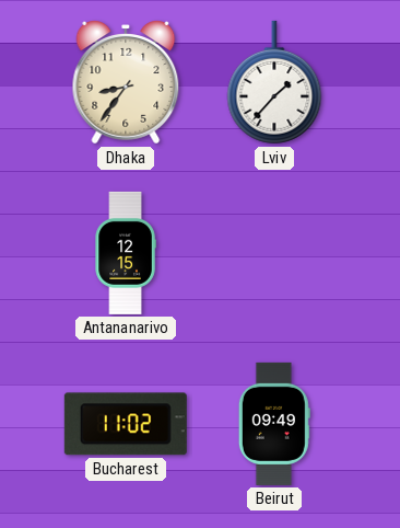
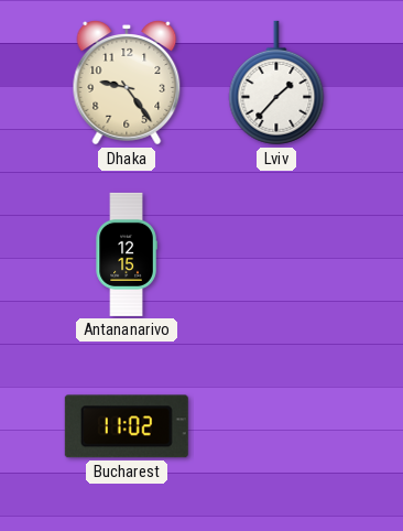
Dhaka: 8:36 -> 9:24
Beirut: 09:49 -> none
